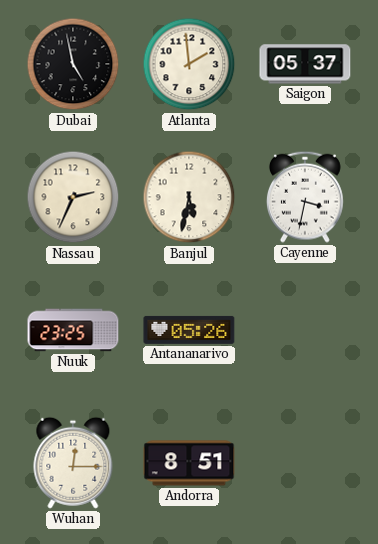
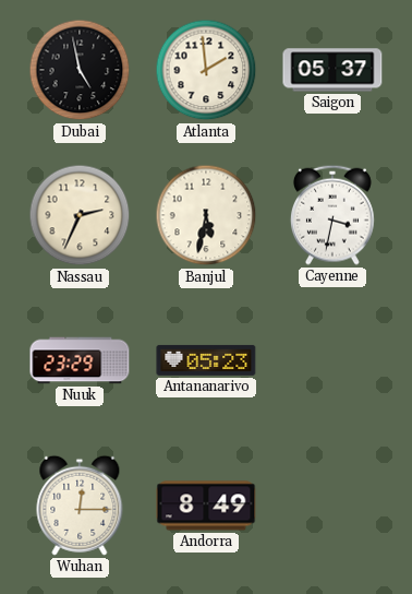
Nuuk: 23:25 -> 23:29
Antananarivo: 05:26 -> 05:23
Andorra: 8:51 -> 8:49
